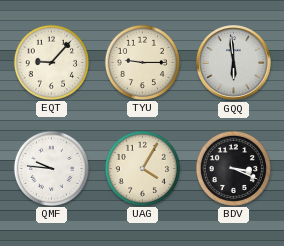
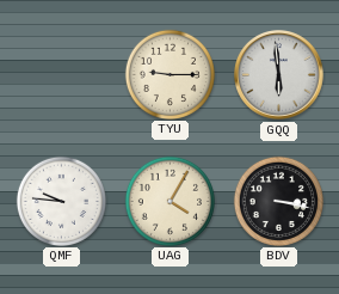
EQT: 9:07 -> none
BDV: 3:19 -> 3:17
